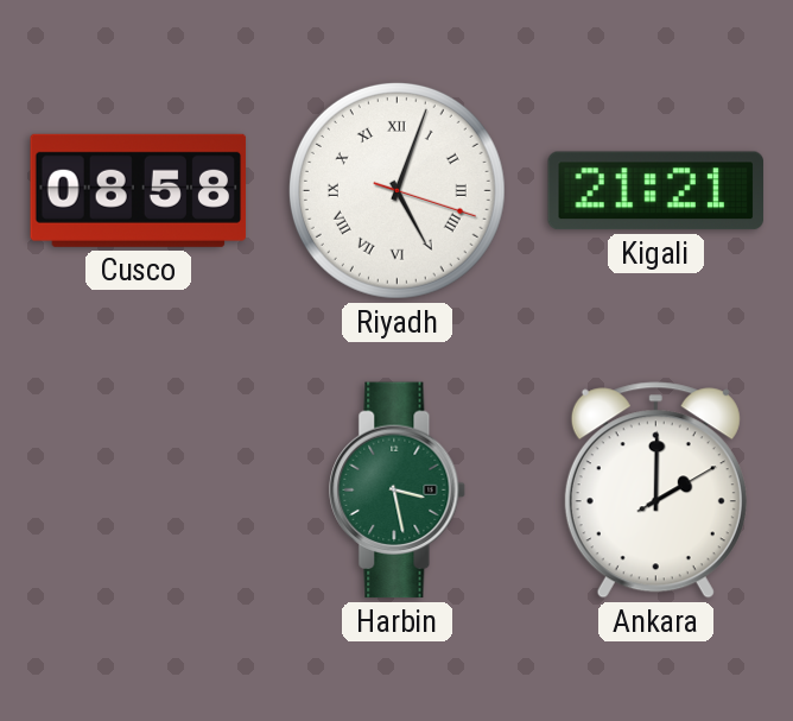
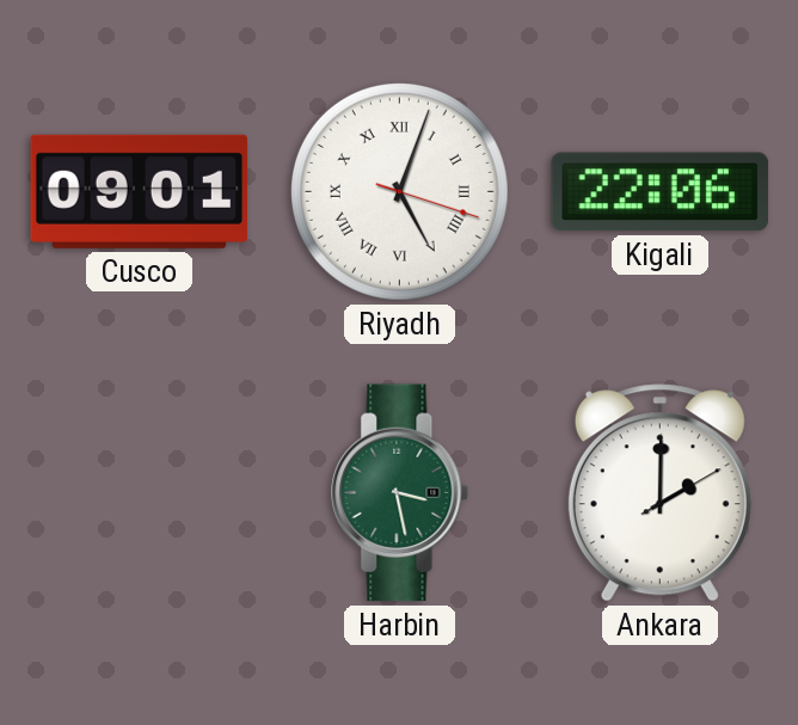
Cusco: 08:58 -> 09:01
Kigali: 21:21 -> 22:06
